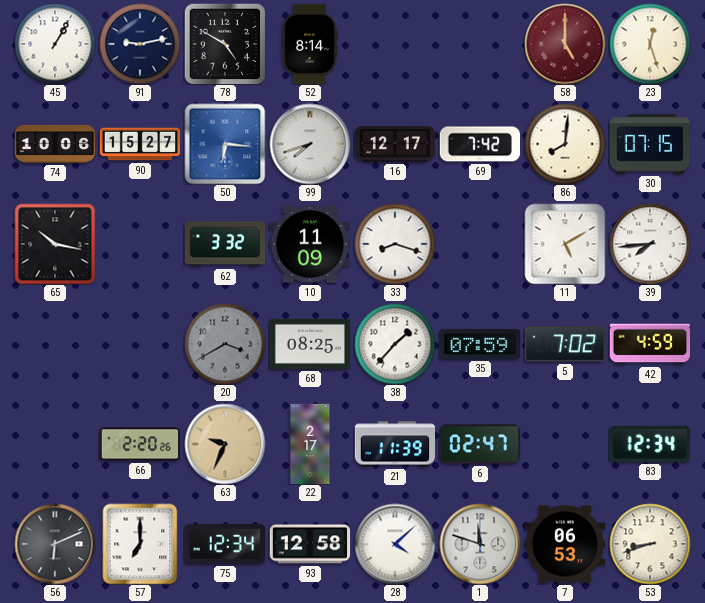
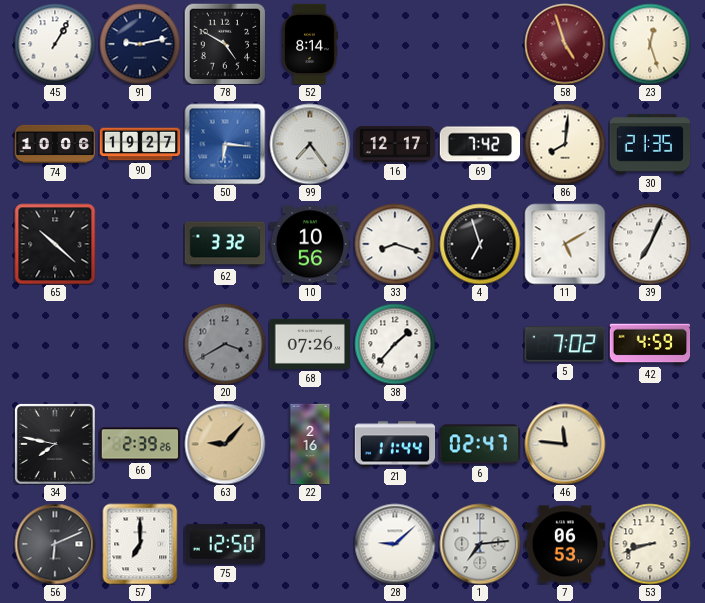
58: 5:00 -> 4:57
90: 15:27 -> 19:27
99: 7:42 -> 7:24
30: 07:15 -> 21:35
65: 10:17 -> 10:22
10: 11:09 -> 10:56
4: none -> 6:57
39: 7:44 -> 7:04
68: 08:25 -> 07:26
35: 07:59 -> none
34: none -> 7:47
66: 2:20 -> 2:39
63: 9:34 -> 9:07
22: 2:17 -> 2:16
21: 11:39 -> 11:44
46: none -> 11:46
83: 12:34 -> none
75: 12:34 -> 12:50
93: 12:58 -> none
28: 4:08 -> 9:08
1: 11:48 -> 7:14
